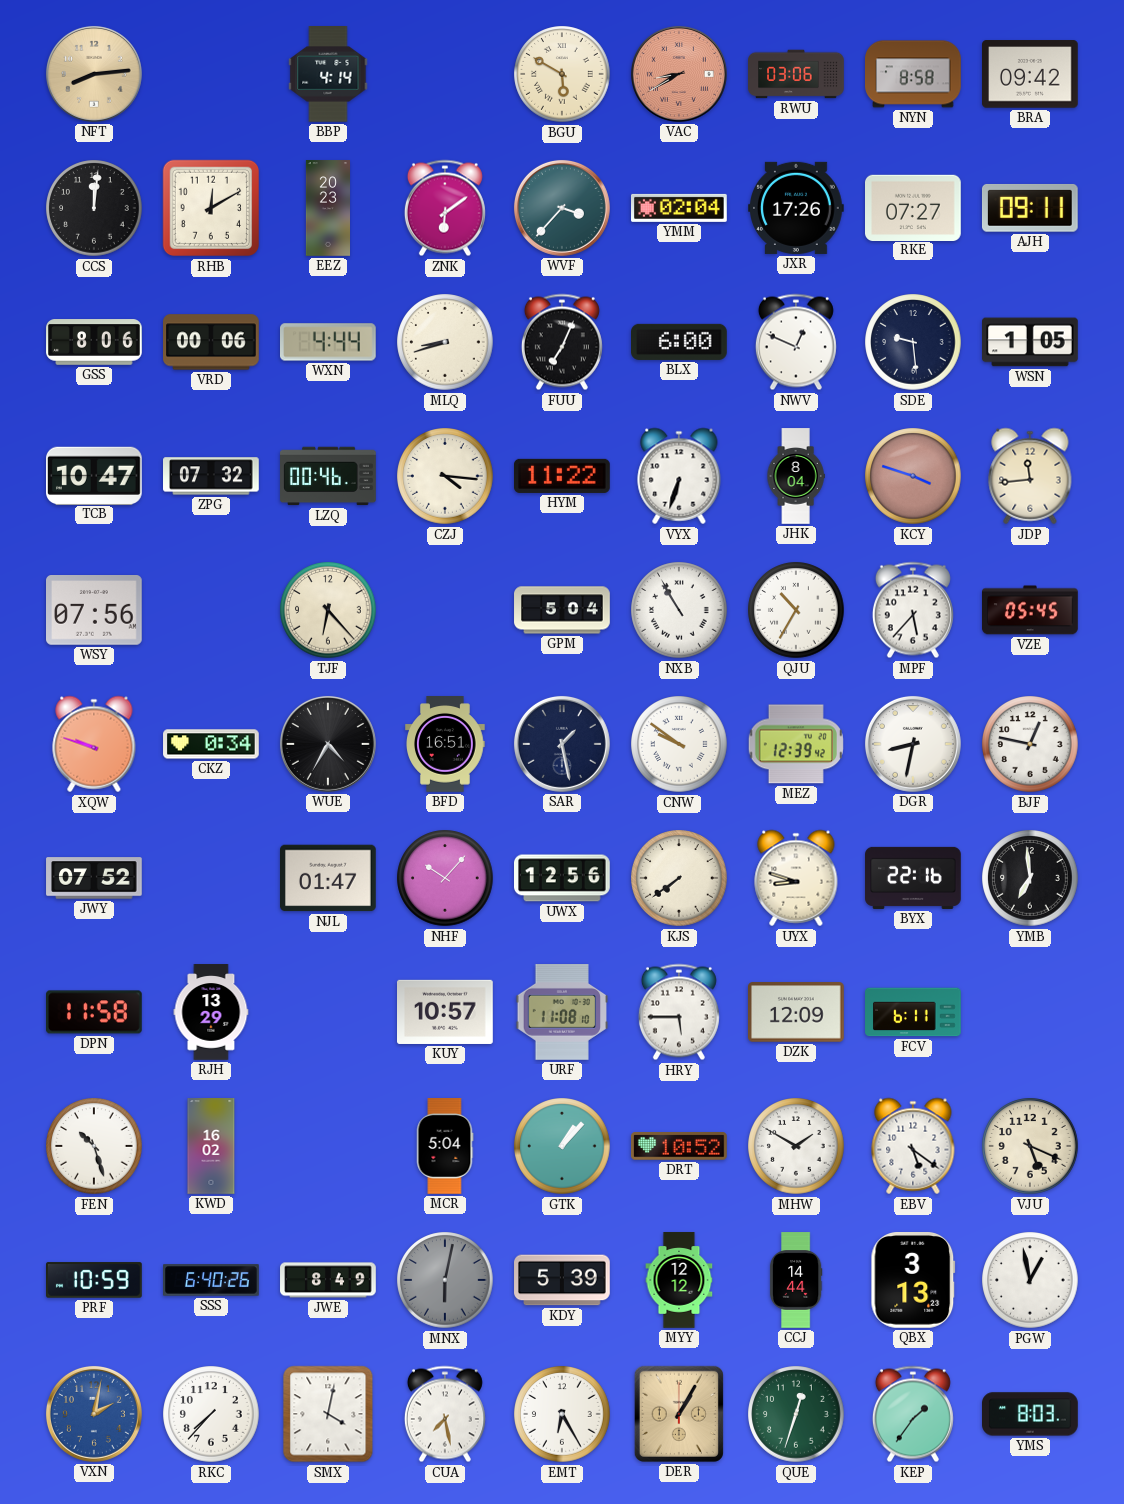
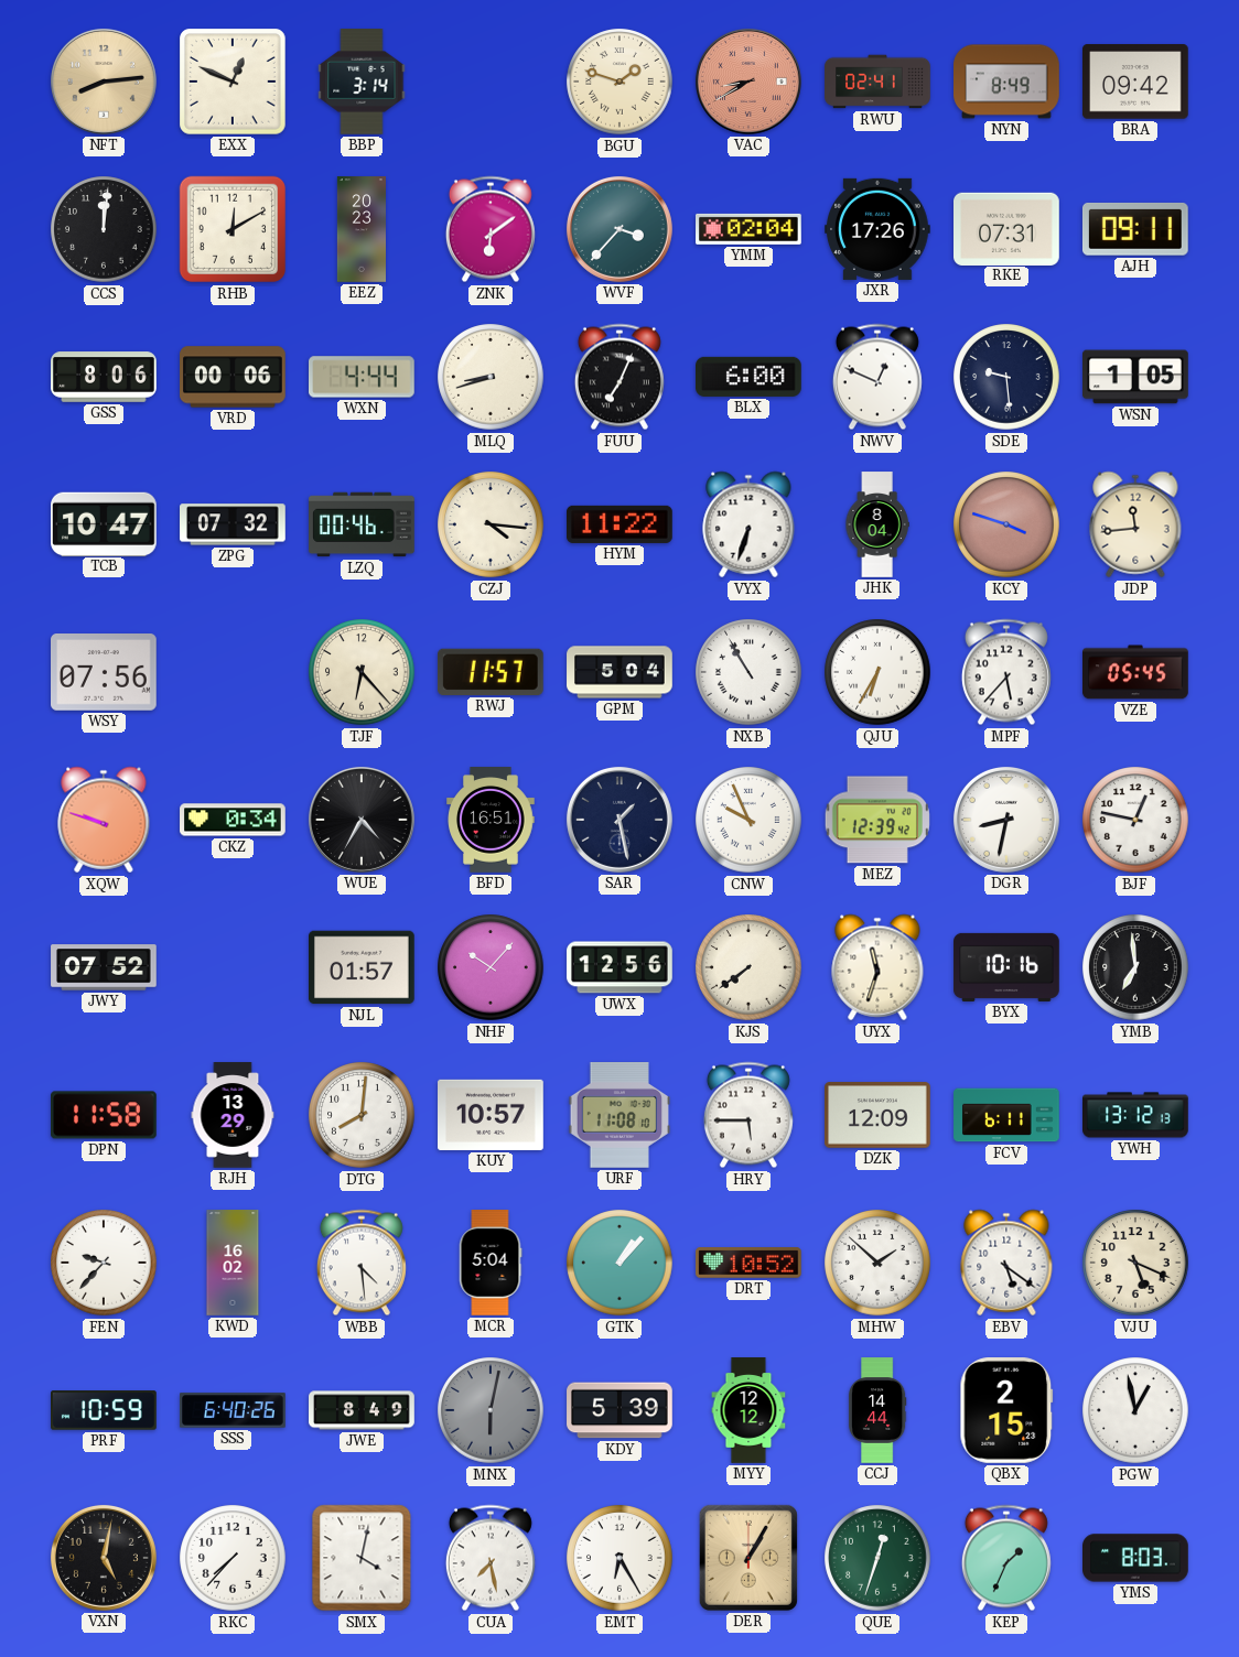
EXX: none -> 12:49
BBP: 4:14 -> 3:14
BGU: 5:50 -> 1:48
RWU: 03:06 -> 02:41
NYN: 8:58 -> 8:49
RKE: 07:27 -> 07:31
RWJ: none -> 11:57
QJU: 10:35 -> 6:35
CNW: 9:51 -> 9:56
NJL: 01:47 -> 01:57
UYX: 8:48 -> 11:33
BYX: 22:16 -> 10:16
DTG: none -> 8:01
YWH: none -> 13:12
FEN: 10:27 -> 9:37
WBB: none -> 4:29
MHW: 1:50 -> 1:52
QBX: 3:13 -> 2:15
VXN: 2:02 -> 5:02
VXN dial: blue -> black
KEP: 1:36 -> 1:34
